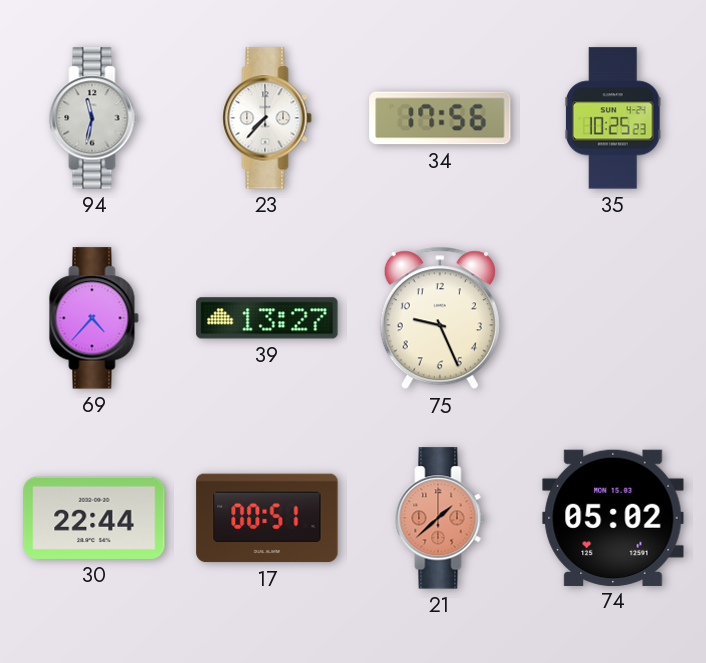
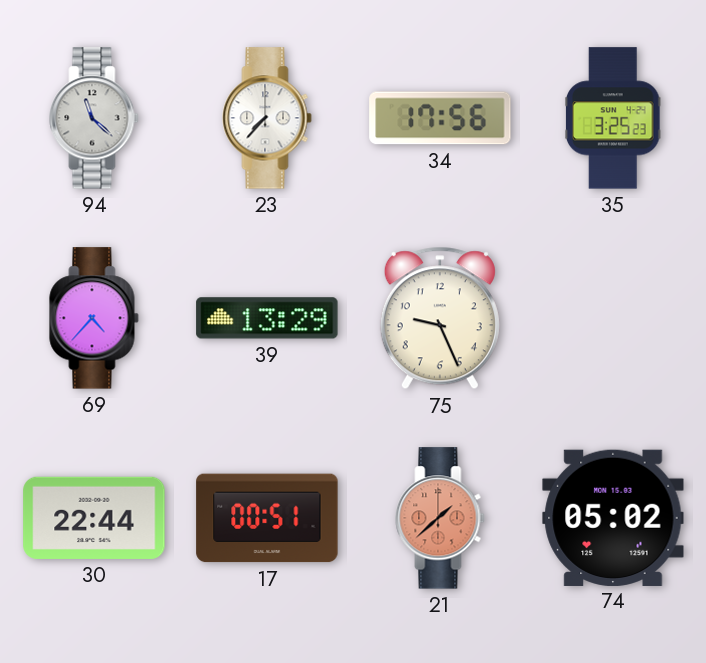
94: 11:32 -> 11:22
35: 10:25 -> 3:25
39: 13:27 -> 13:29
